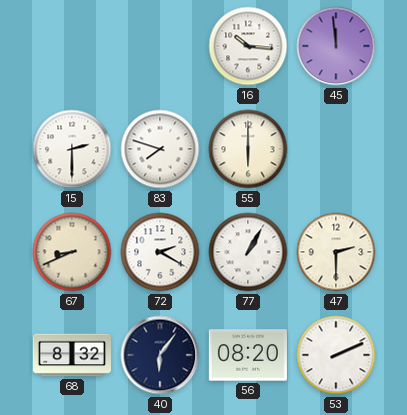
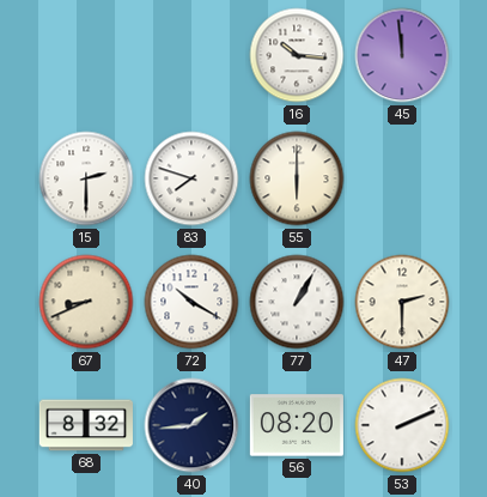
72: 2:20 -> 10:20
40: 6:06 -> 1:44
